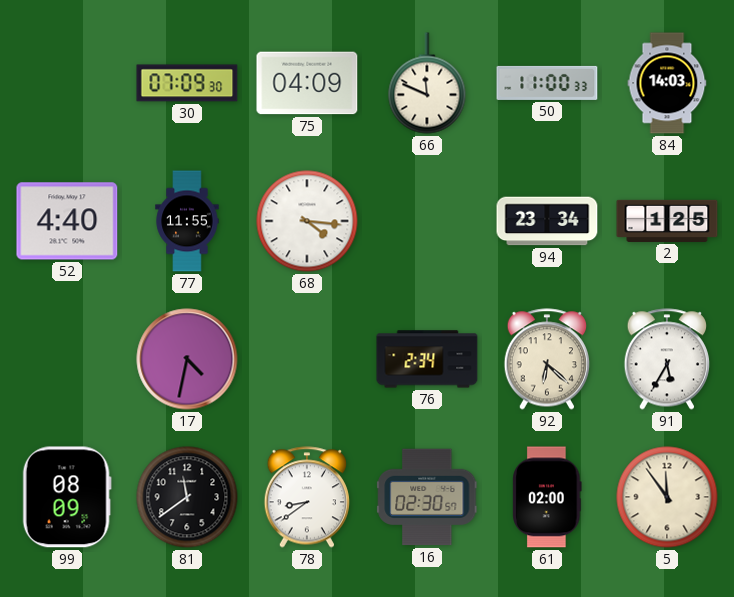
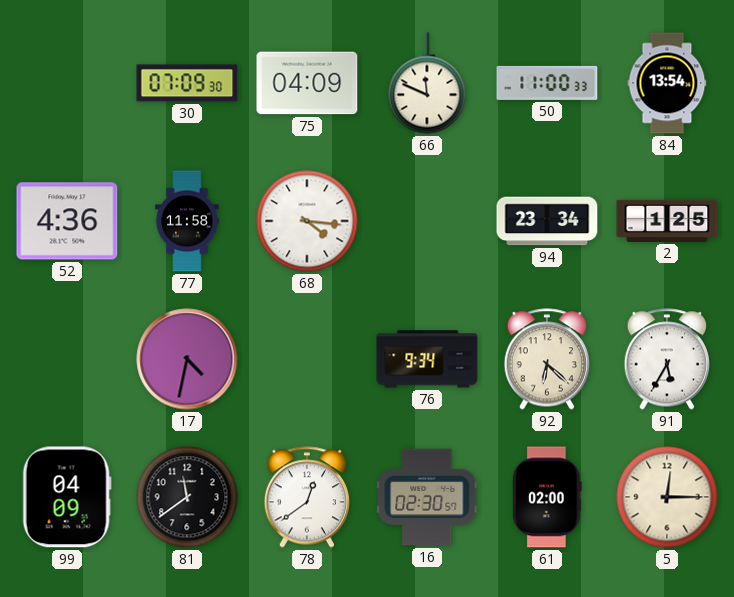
84: 14:03 -> 13:54
52: 4:40 -> 4:36
77: 11:55 -> 11:58
76: 2:34 -> 9:34
99: 08:09 -> 04:09
78: 8:39 -> 12:39
5: 11:54 -> 12:15
